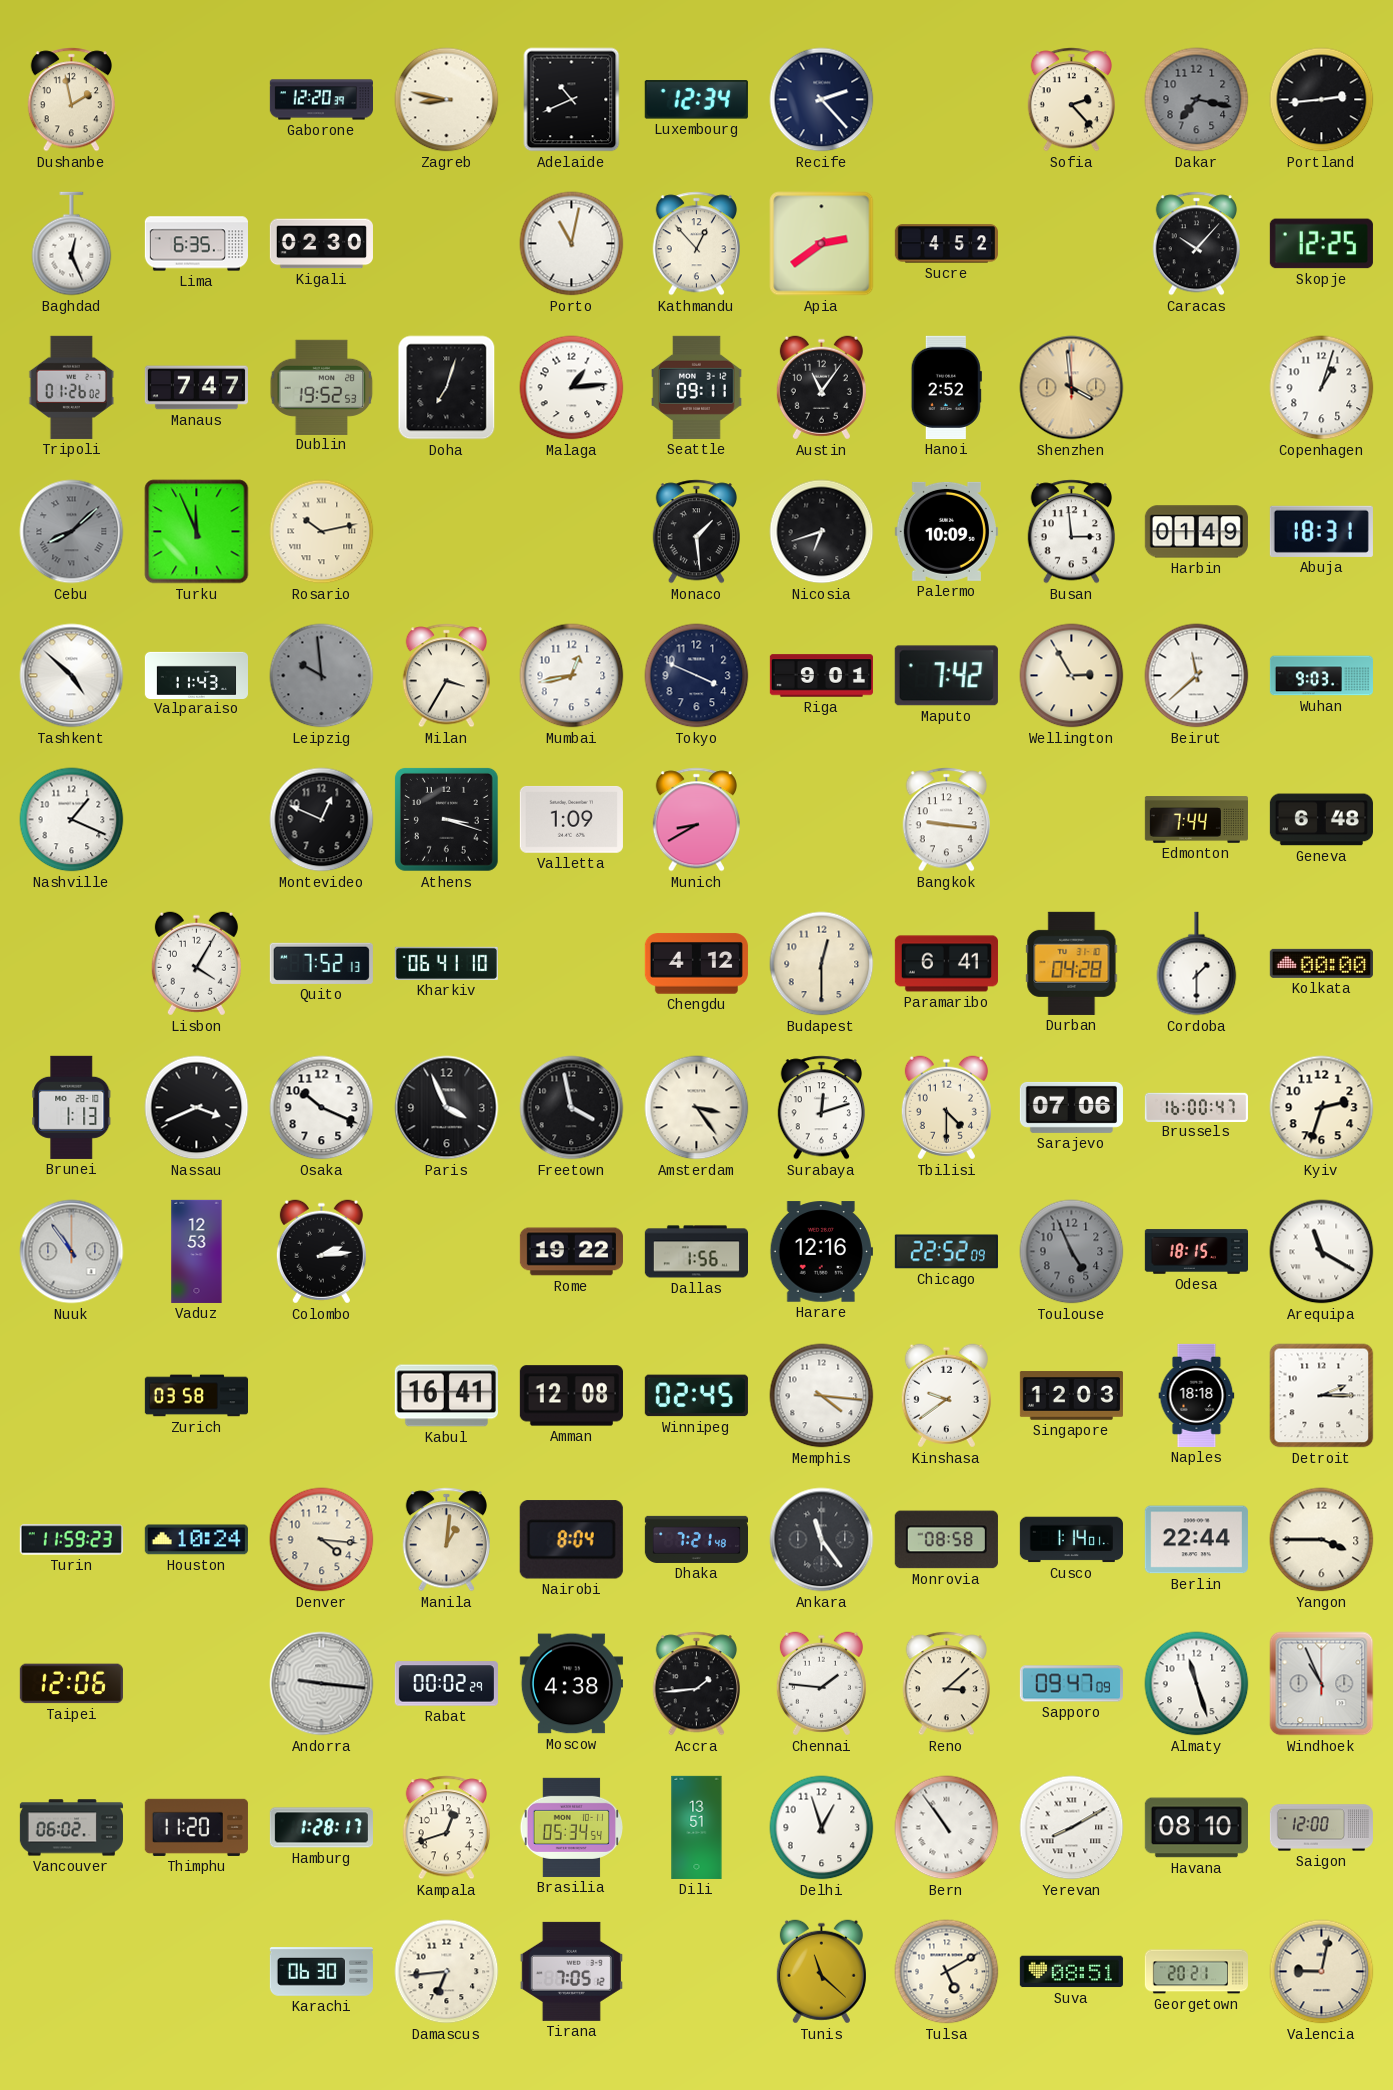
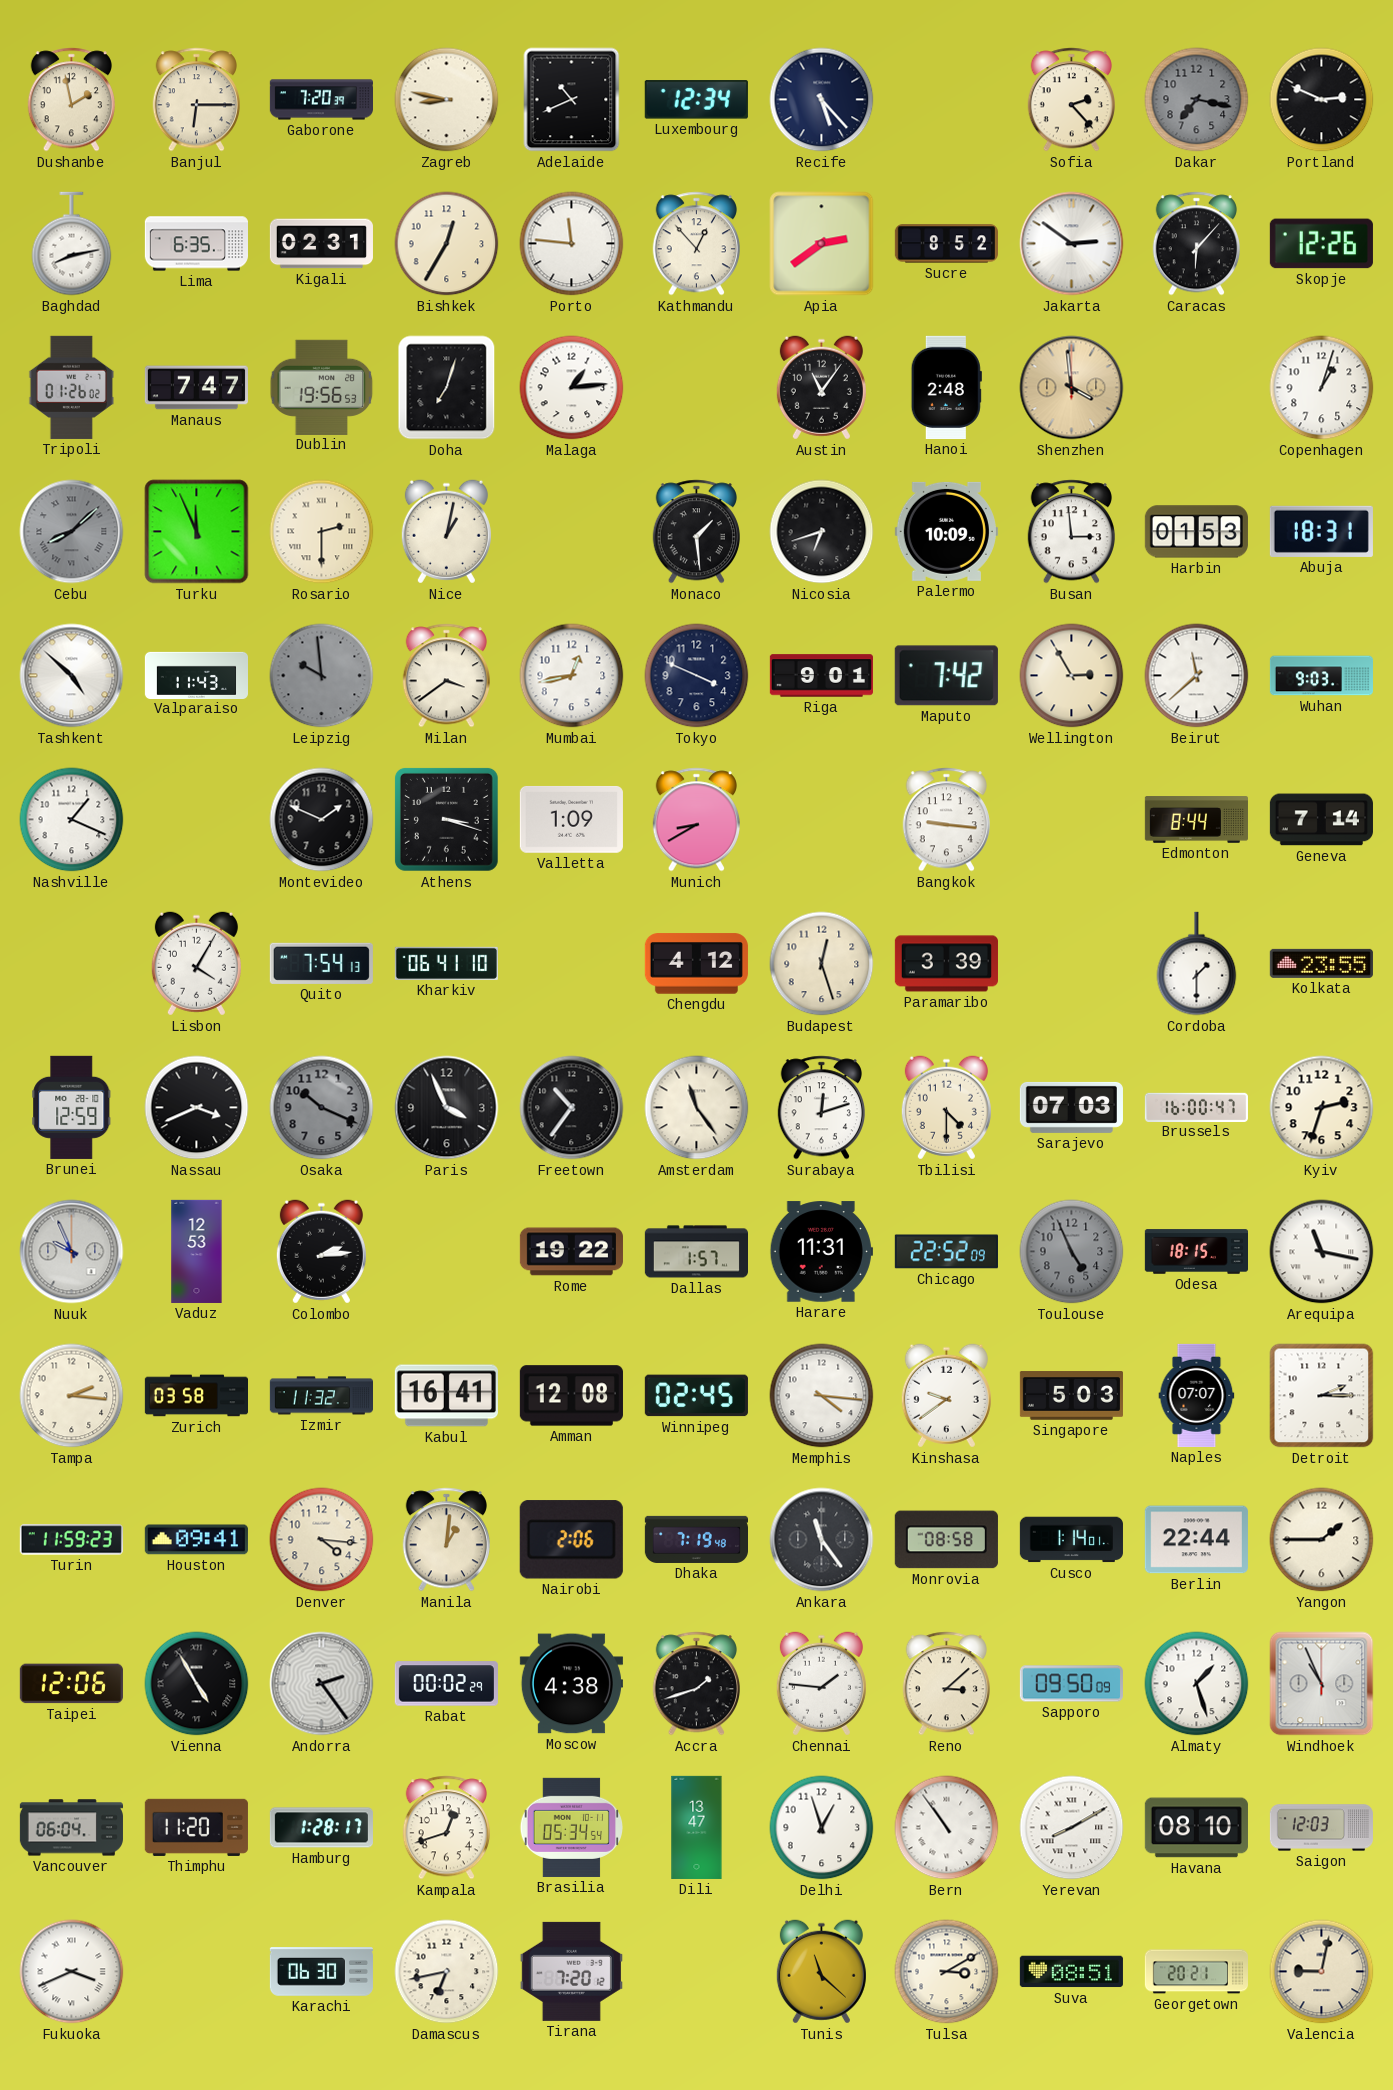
Banjul: none -> 6:15
Gaborone: 12:20 -> 7:20
Recife: 2:23 -> 5:23
Portland: 2:44 -> 2:49
Baghdad: 12:26 -> 8:13
Kigali: 02:30 -> 02:31
Bishkek: none -> 12:35
Porto: 11:02 -> 11:46
Sucre: 4:52 -> 8:52
Jakarta: none -> 2:51
Caracas: 10:07 -> 6:07
Skopje: 12:25 -> 12:26
Dublin: 19:52 -> 19:56
Seattle: 09:11 -> none
Hanoi: 2:52 -> 2:48
Rosario: 10:13 -> 2:30
Nice: none -> 1:02
Harbin: 01:49 -> 01:53
Milan: 3:35 -> 3:39
Montevideo: 12:49 -> 1:49
Edmonton: 7:44 -> 8:44
Geneva: 6:48 -> 7:14
Quito: 7:52 -> 7:54
Budapest: 12:30 -> 12:27
Paramaribo: 6:41 -> 3:39
Durban: 04:28 -> none
Kolkata: 00:00 -> 23:55
Brunei: 1:13 -> 12:59
Osaka dial: white -> grey
Freetown: 3:58 -> 10:36
Amsterdam: 3:24 -> 11:24
Sarajevo: 07:06 -> 07:03
Nuuk: 10:54 -> 9:56
Dallas: 1:56 -> 1:57
Harare: 12:16 -> 11:31
Arequipa: 11:20 -> 11:17
Tampa: none -> 2:16
Izmir: none -> 11:32
Singapore: 12:03 -> 5:03
Naples: 18:18 -> 07:07
Houston: 10:24 -> 09:41
Nairobi: 8:04 -> 2:06
Dhaka: 7:21 -> 7:19
Yangon: 3:45 -> 1:45
Vienna: none -> 4:55
Andorra: 9:16 -> 2:24
Accra: 1:44 -> 1:42
Sapporo: 09:47 -> 09:50
Almaty: 11:27 -> 1:27
Vancouver: 06:02 -> 06:04
Dili: 13:51 -> 13:47
Saigon: 12:00 -> 12:03
Fukuoka: none -> 3:41
Damascus: 6:44 -> 6:43
Tirana: 7:05 -> 7:20
Tulsa: 5:10 -> 3:10
